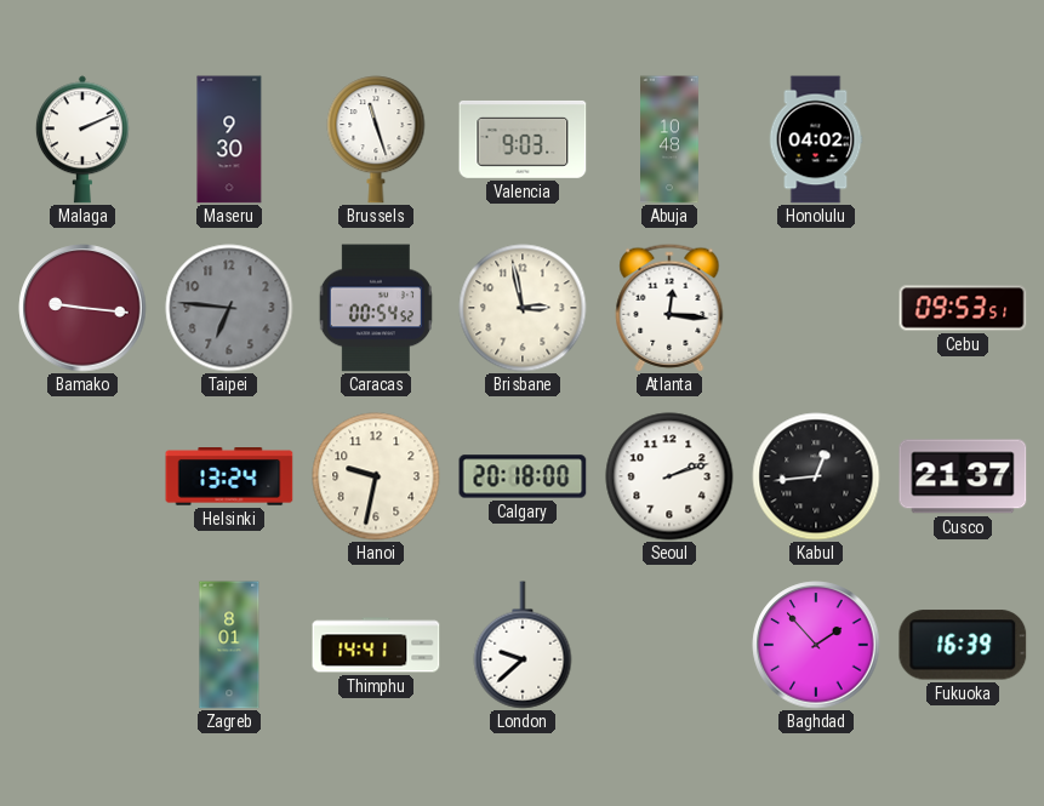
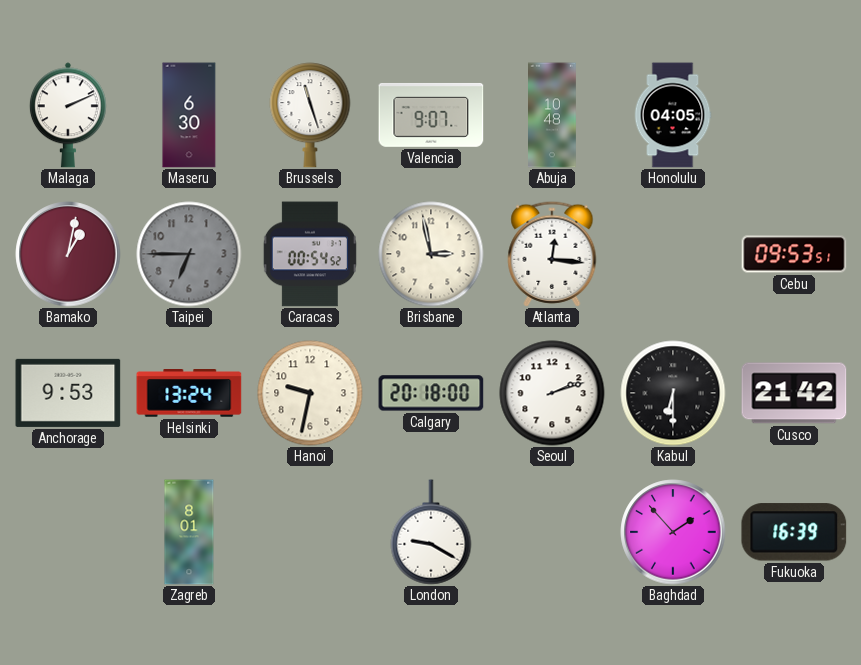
Maseru: 9:30 -> 6:30
Valencia: 9:03 -> 9:07
Honolulu: 04:02 -> 04:05
Bamako: 9:16 -> 1:02
Taipei: 6:46 -> 6:45
Anchorage: none -> 9:53
Kabul: 12:44 -> 6:30
Cusco: 21:37 -> 21:42
Thimphu: 14:41 -> none
London: 9:38 -> 9:20
